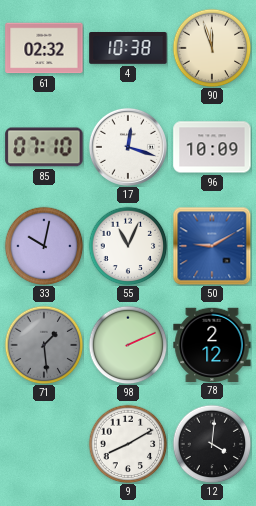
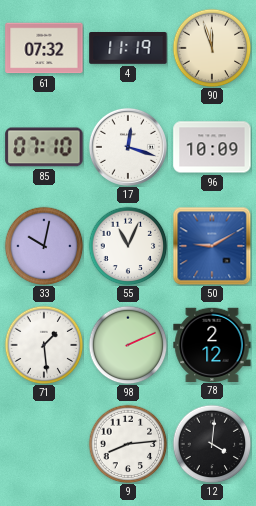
61: 02:32 -> 07:32
4: 10:38 -> 11:19
71 dial: grey -> white
9: 8:10 -> 8:14
